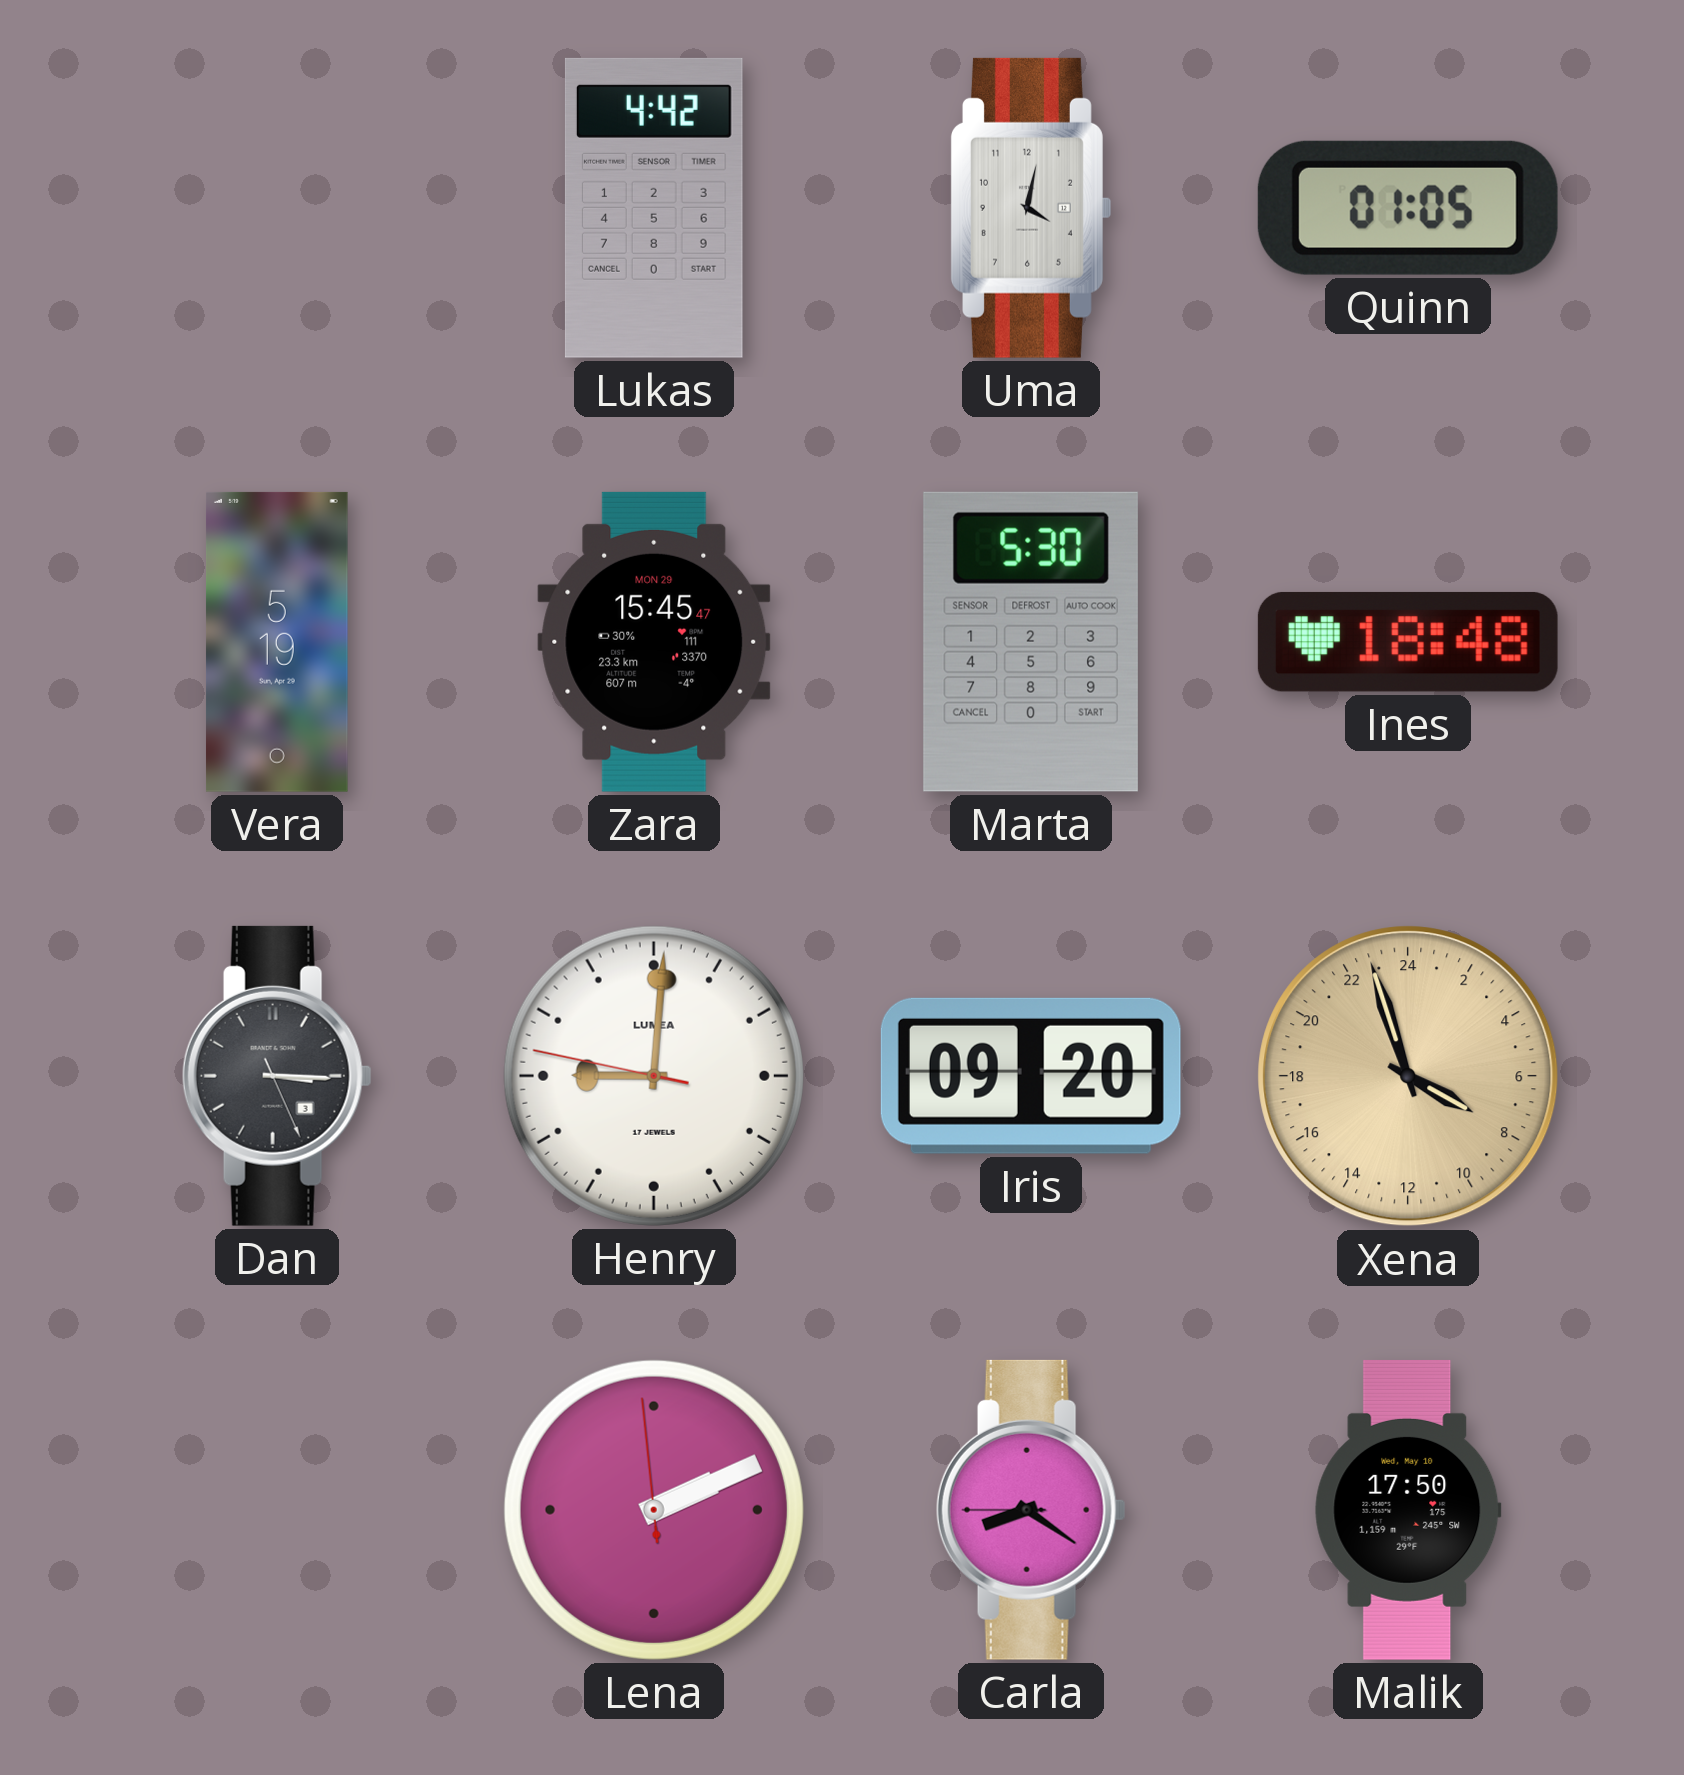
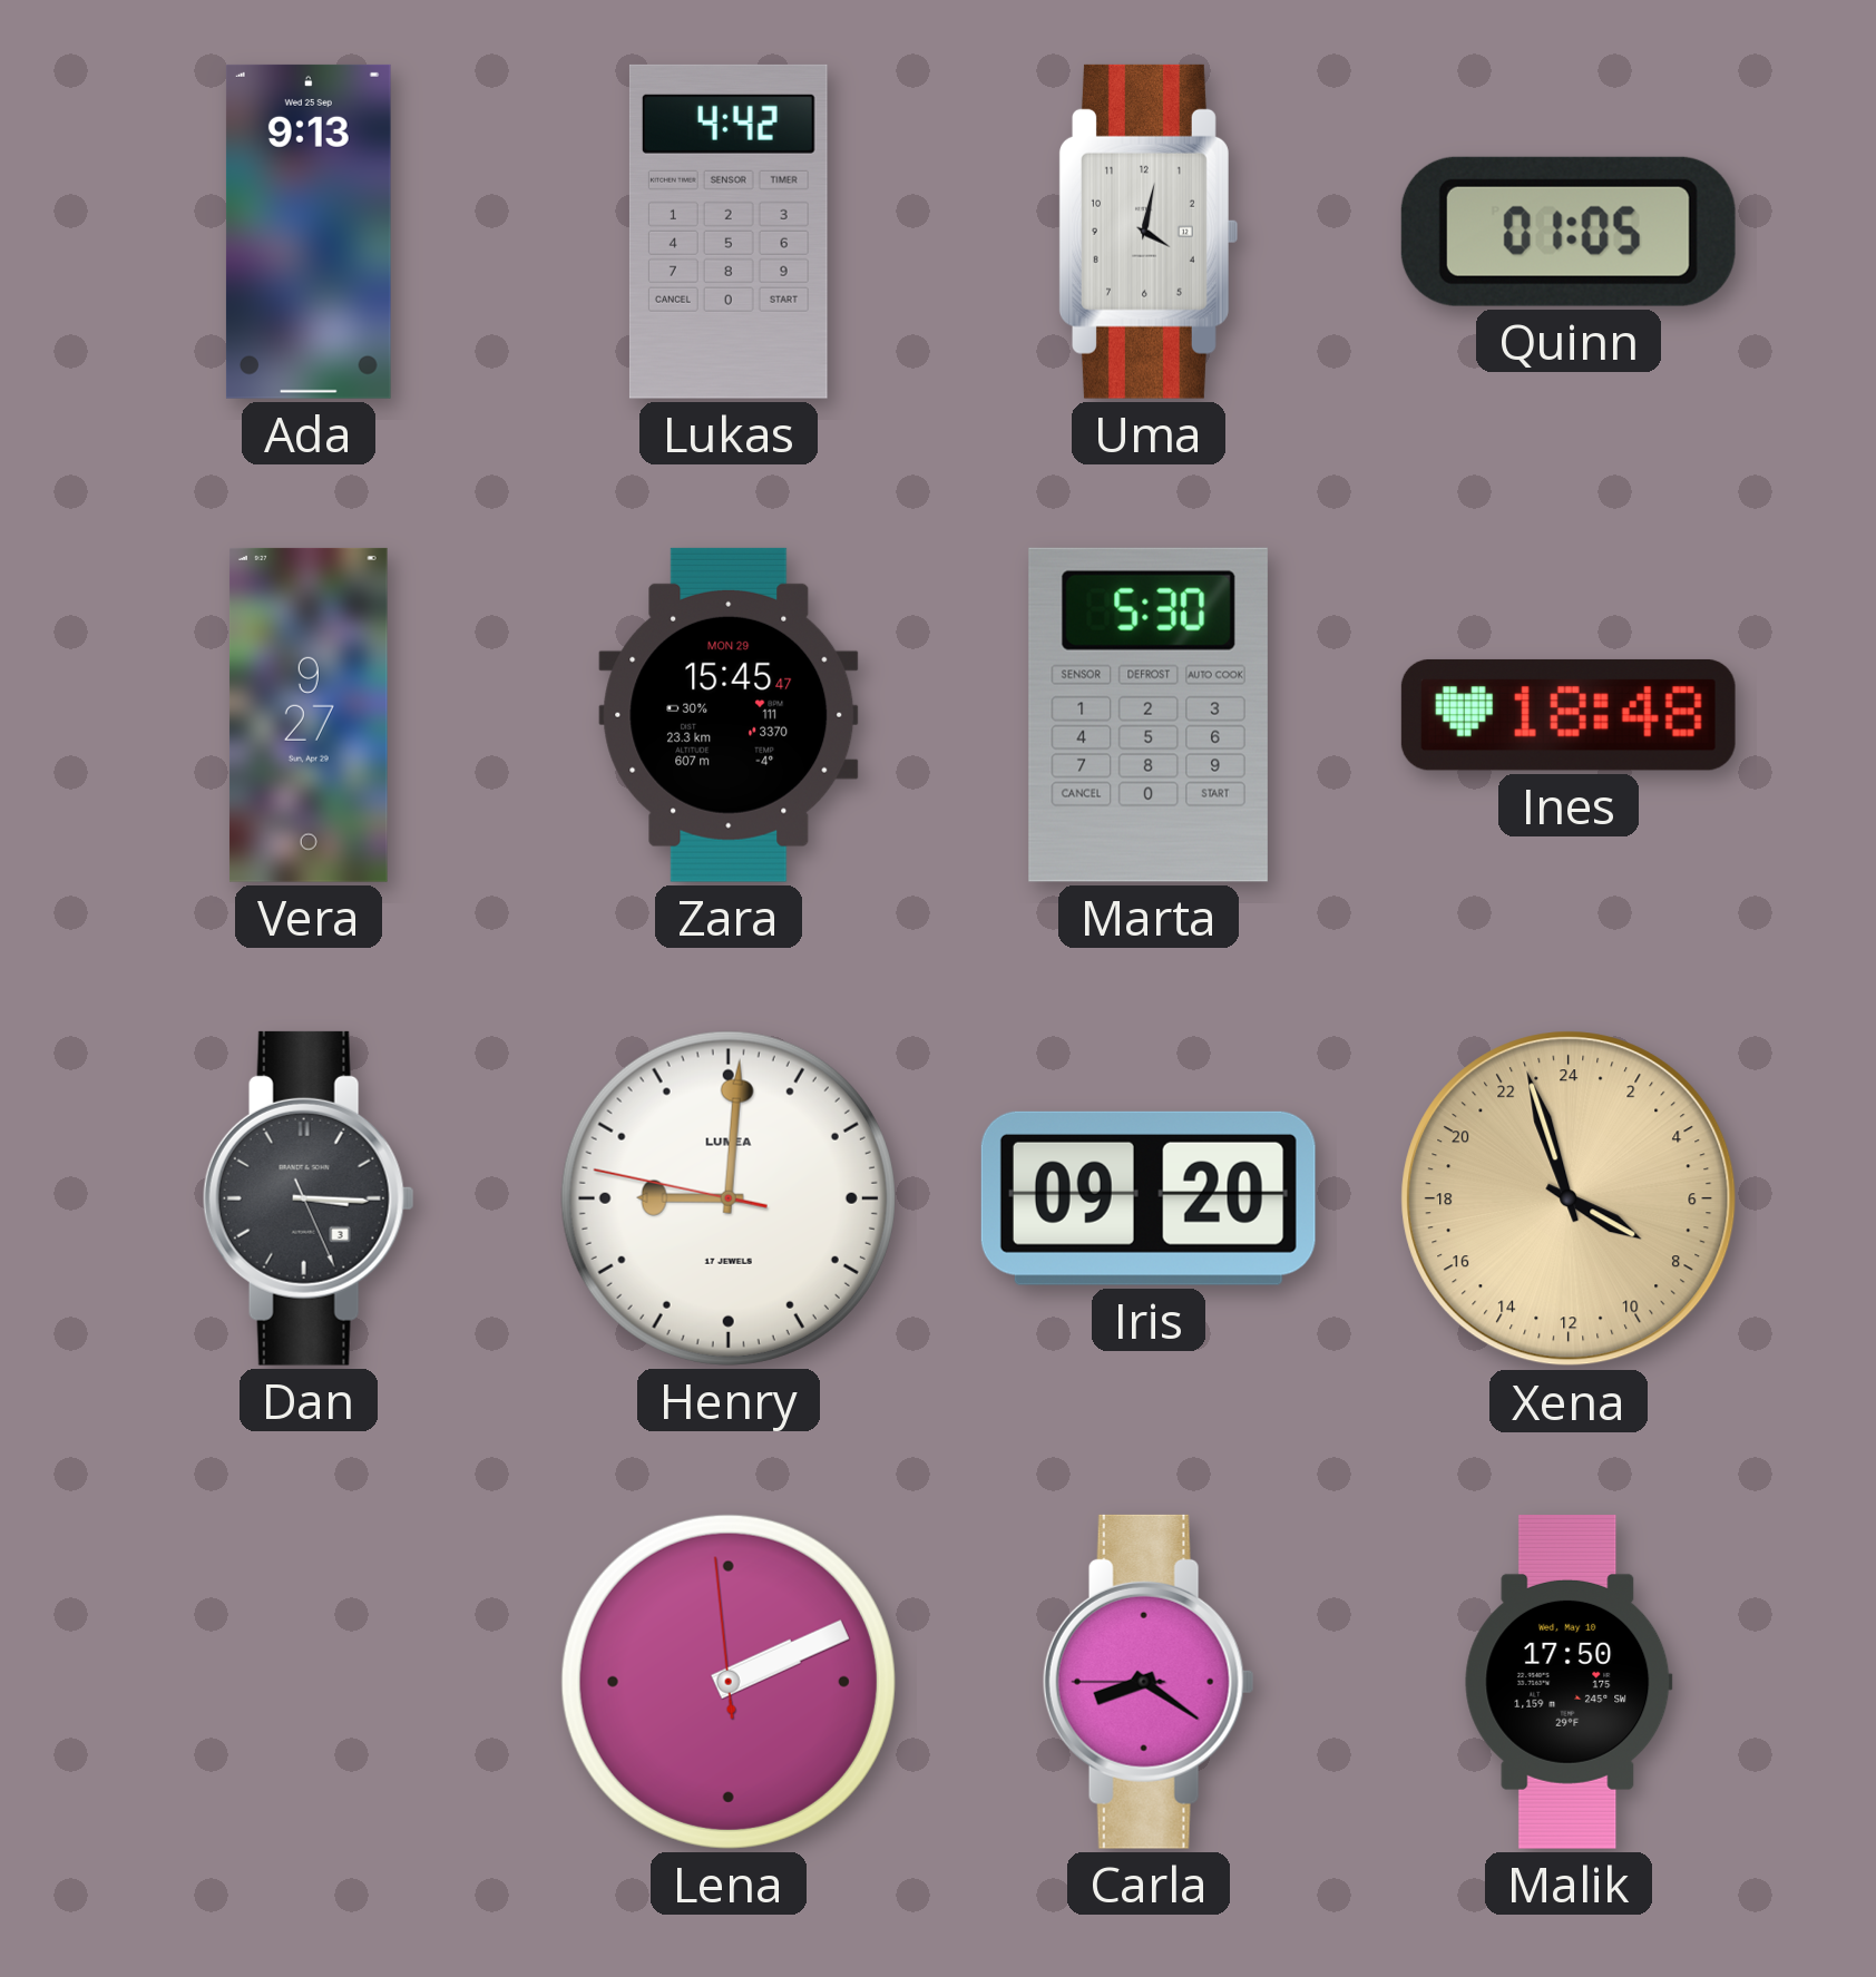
Ada: none -> 9:13
Vera: 5:19 -> 9:27
